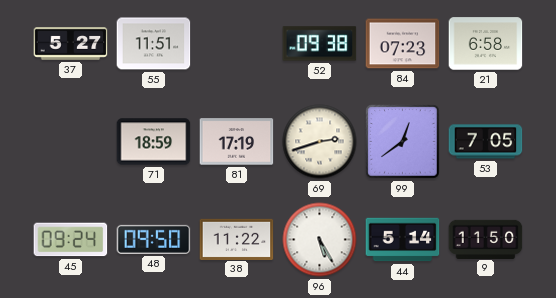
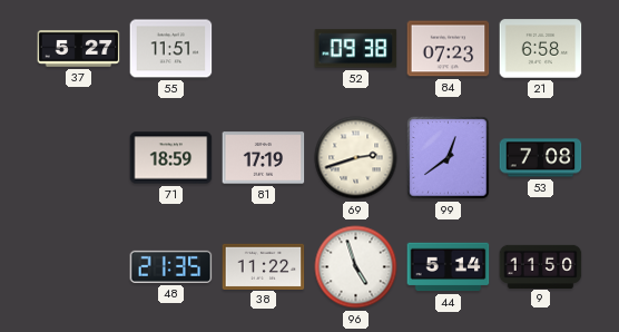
53: 7:05 -> 7:08
45: 09:24 -> none
48: 09:50 -> 21:35
96: 5:25 -> 4:57
